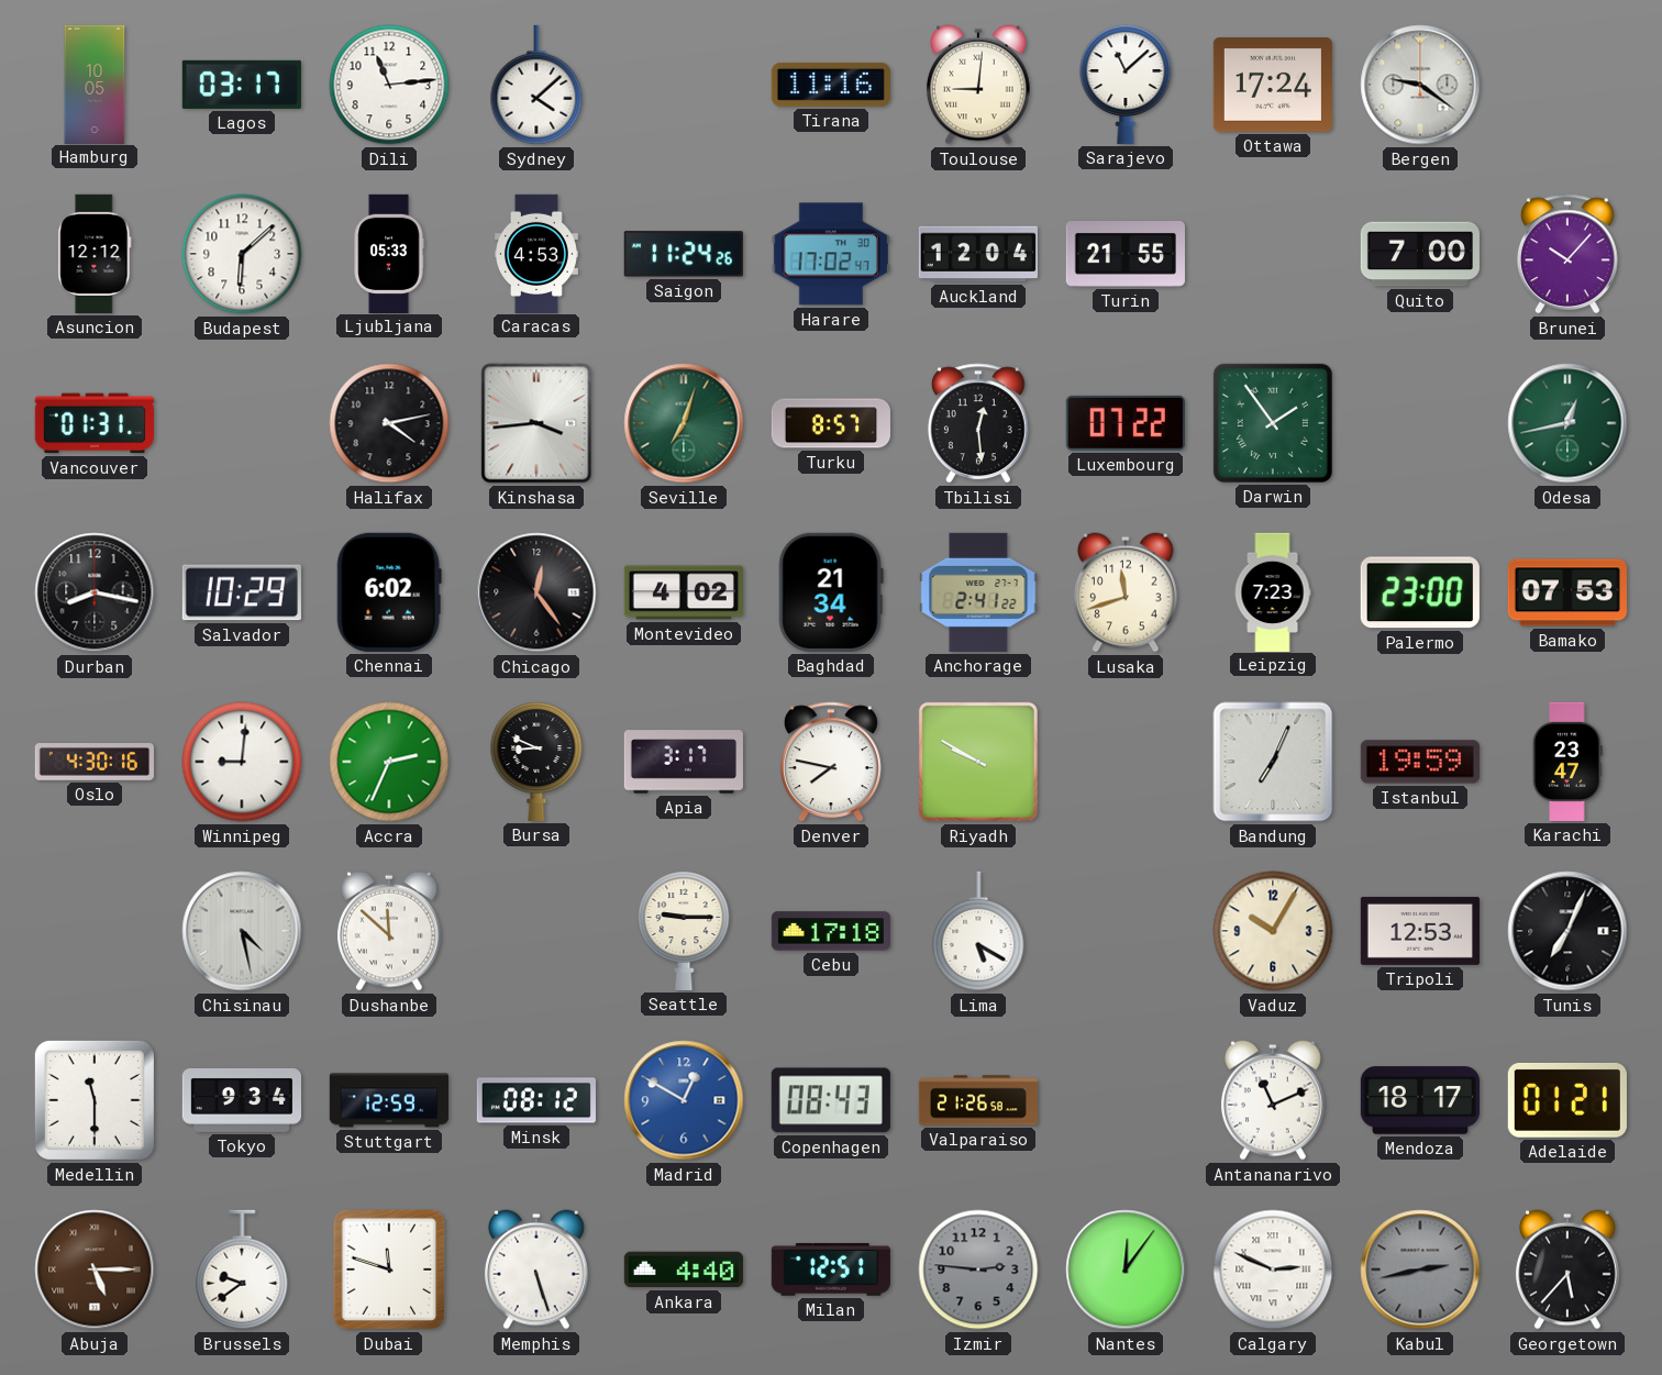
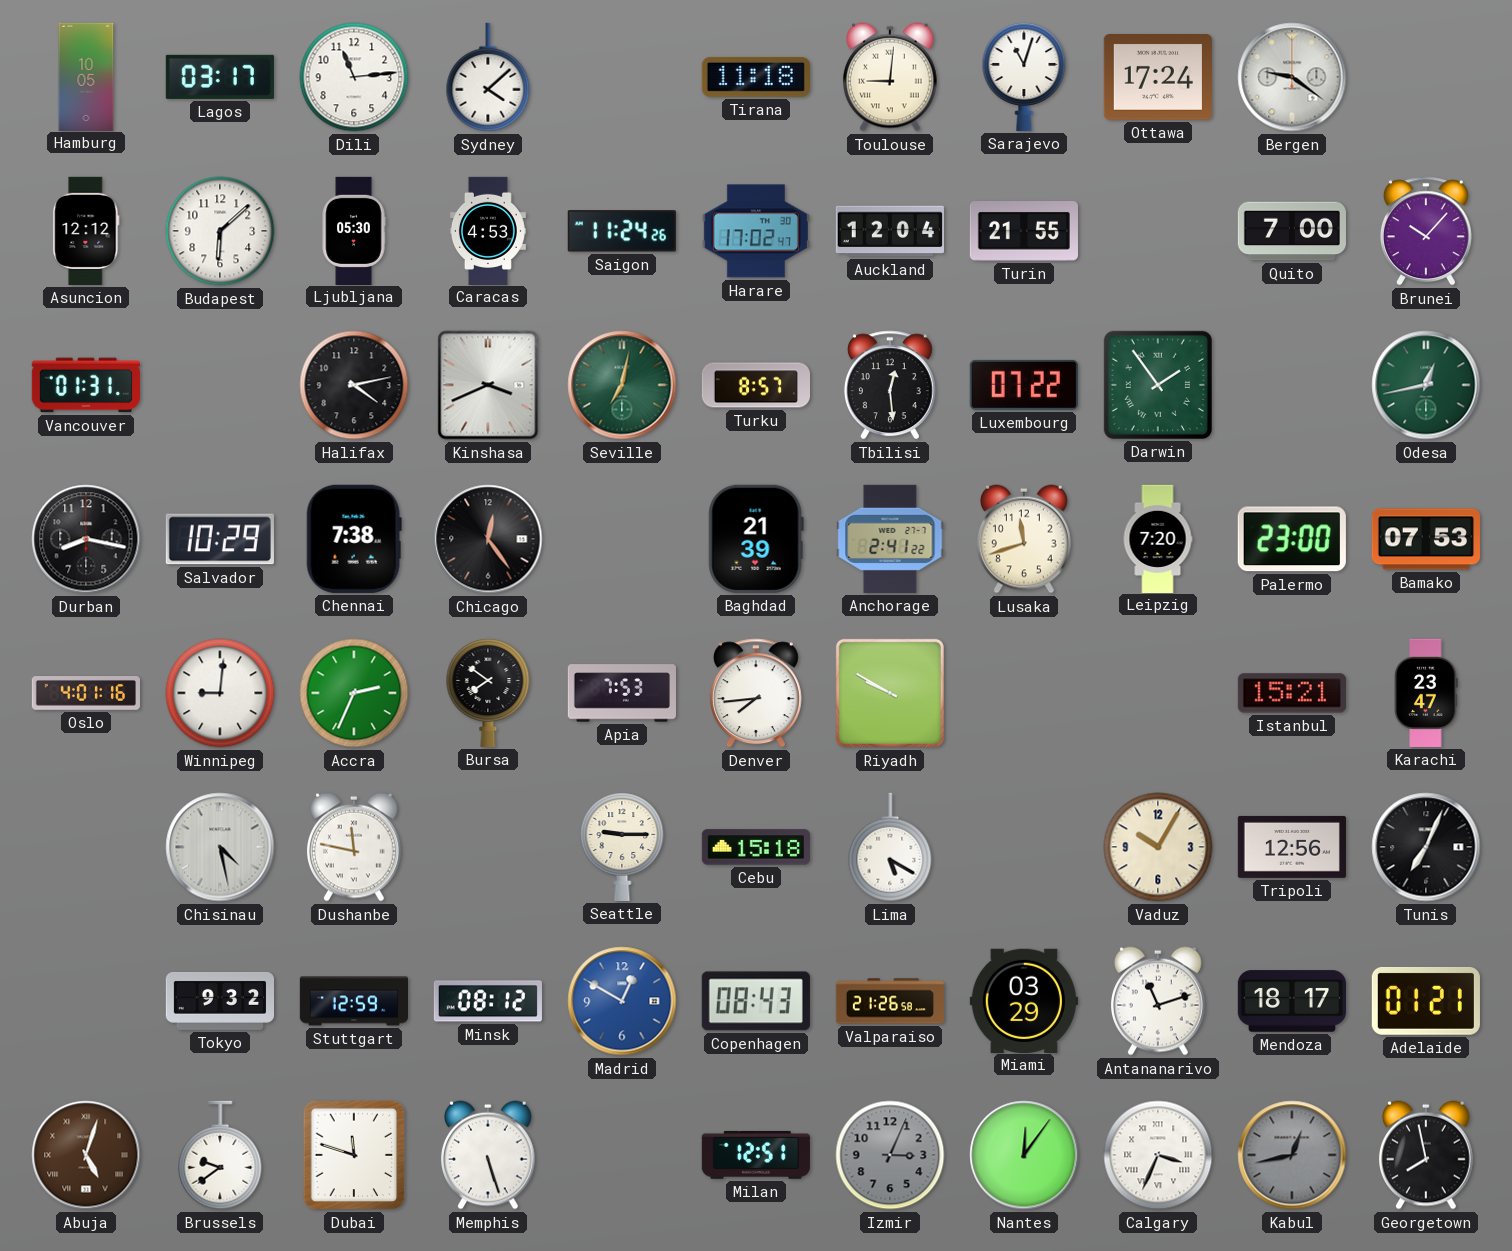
Tirana: 11:16 -> 11:18
Sarajevo: 11:08 -> 11:03
Ljubljana: 05:33 -> 05:30
Kinshasa: 3:44 -> 3:41
Seville: 7:03 -> 7:02
Chennai: 6:02 -> 7:38
Montevideo: 4:02 -> none
Baghdad: 21:34 -> 21:39
Leipzig: 7:23 -> 7:20
Oslo: 4:30 -> 4:01
Bursa: 8:49 -> 7:51
Apia: 3:17 -> 7:53
Denver: 7:47 -> 7:44
Bandung: 7:04 -> none
Istanbul: 19:59 -> 15:21
Dushanbe: 11:52 -> 11:47
Cebu: 17:18 -> 15:18
Tripoli: 12:53 -> 12:56
Medellin: 11:30 -> none
Tokyo: 9:34 -> 9:32
Miami: none -> 03:29
Antananarivo: 11:11 -> 11:12
Abuja: 5:15 -> 5:03
Ankara: 4:40 -> none
Izmir: 2:46 -> 3:04
Calgary: 2:49 -> 3:34
Kabul: 2:43 -> 12:43
Georgetown: 5:37 -> 7:58
